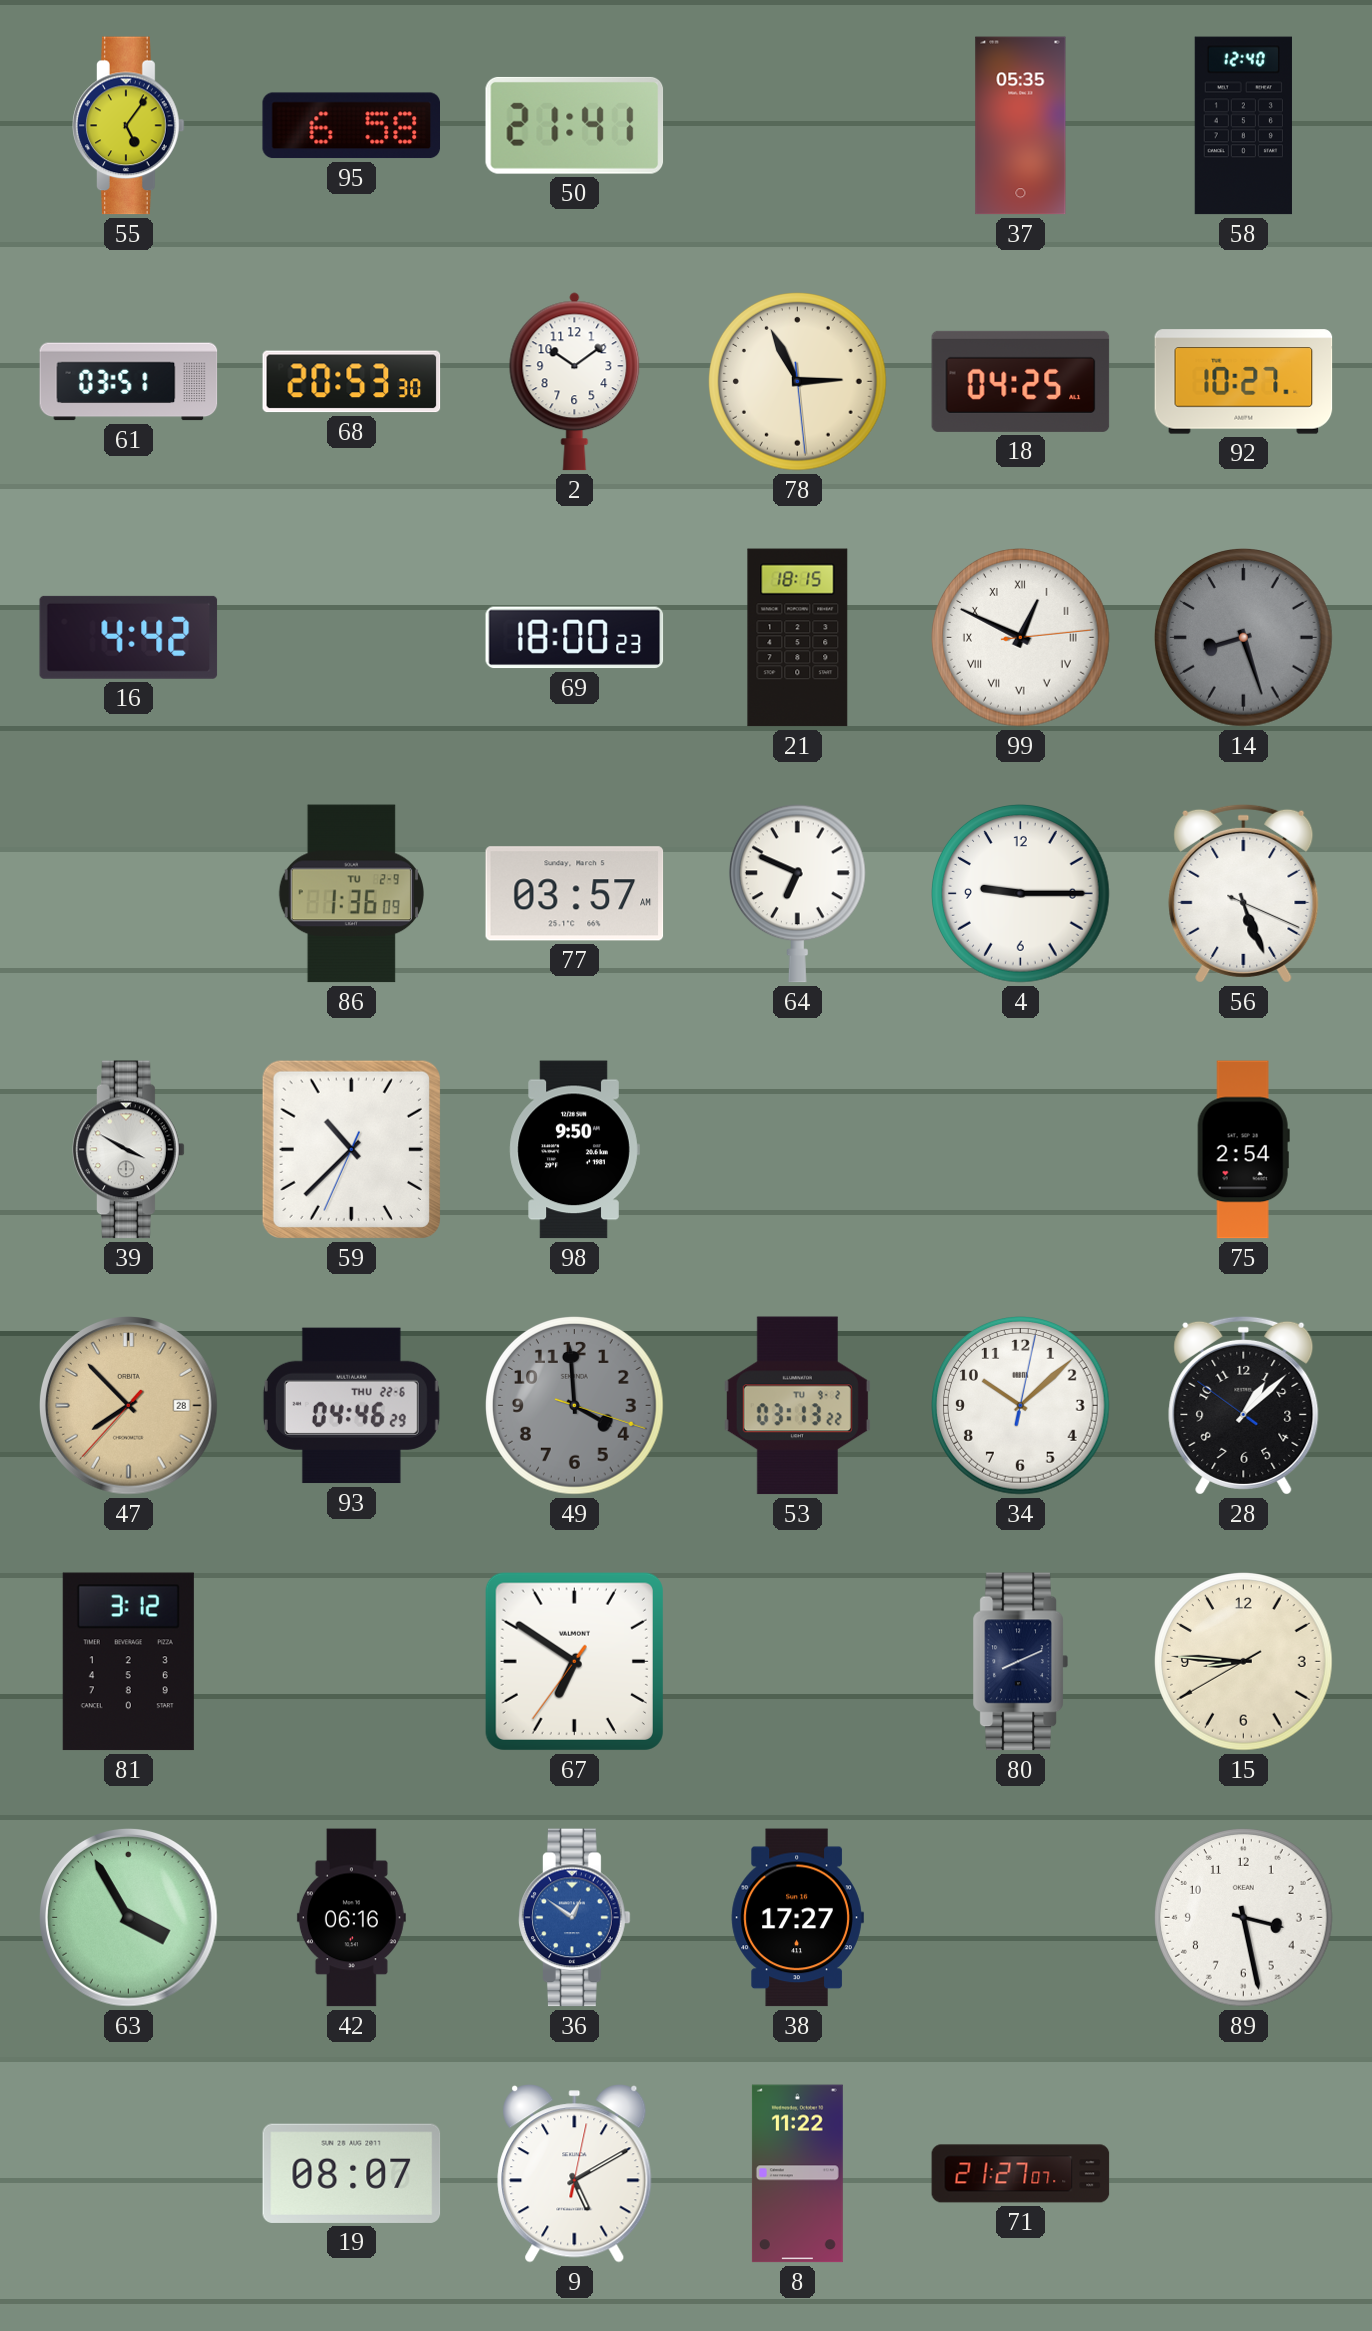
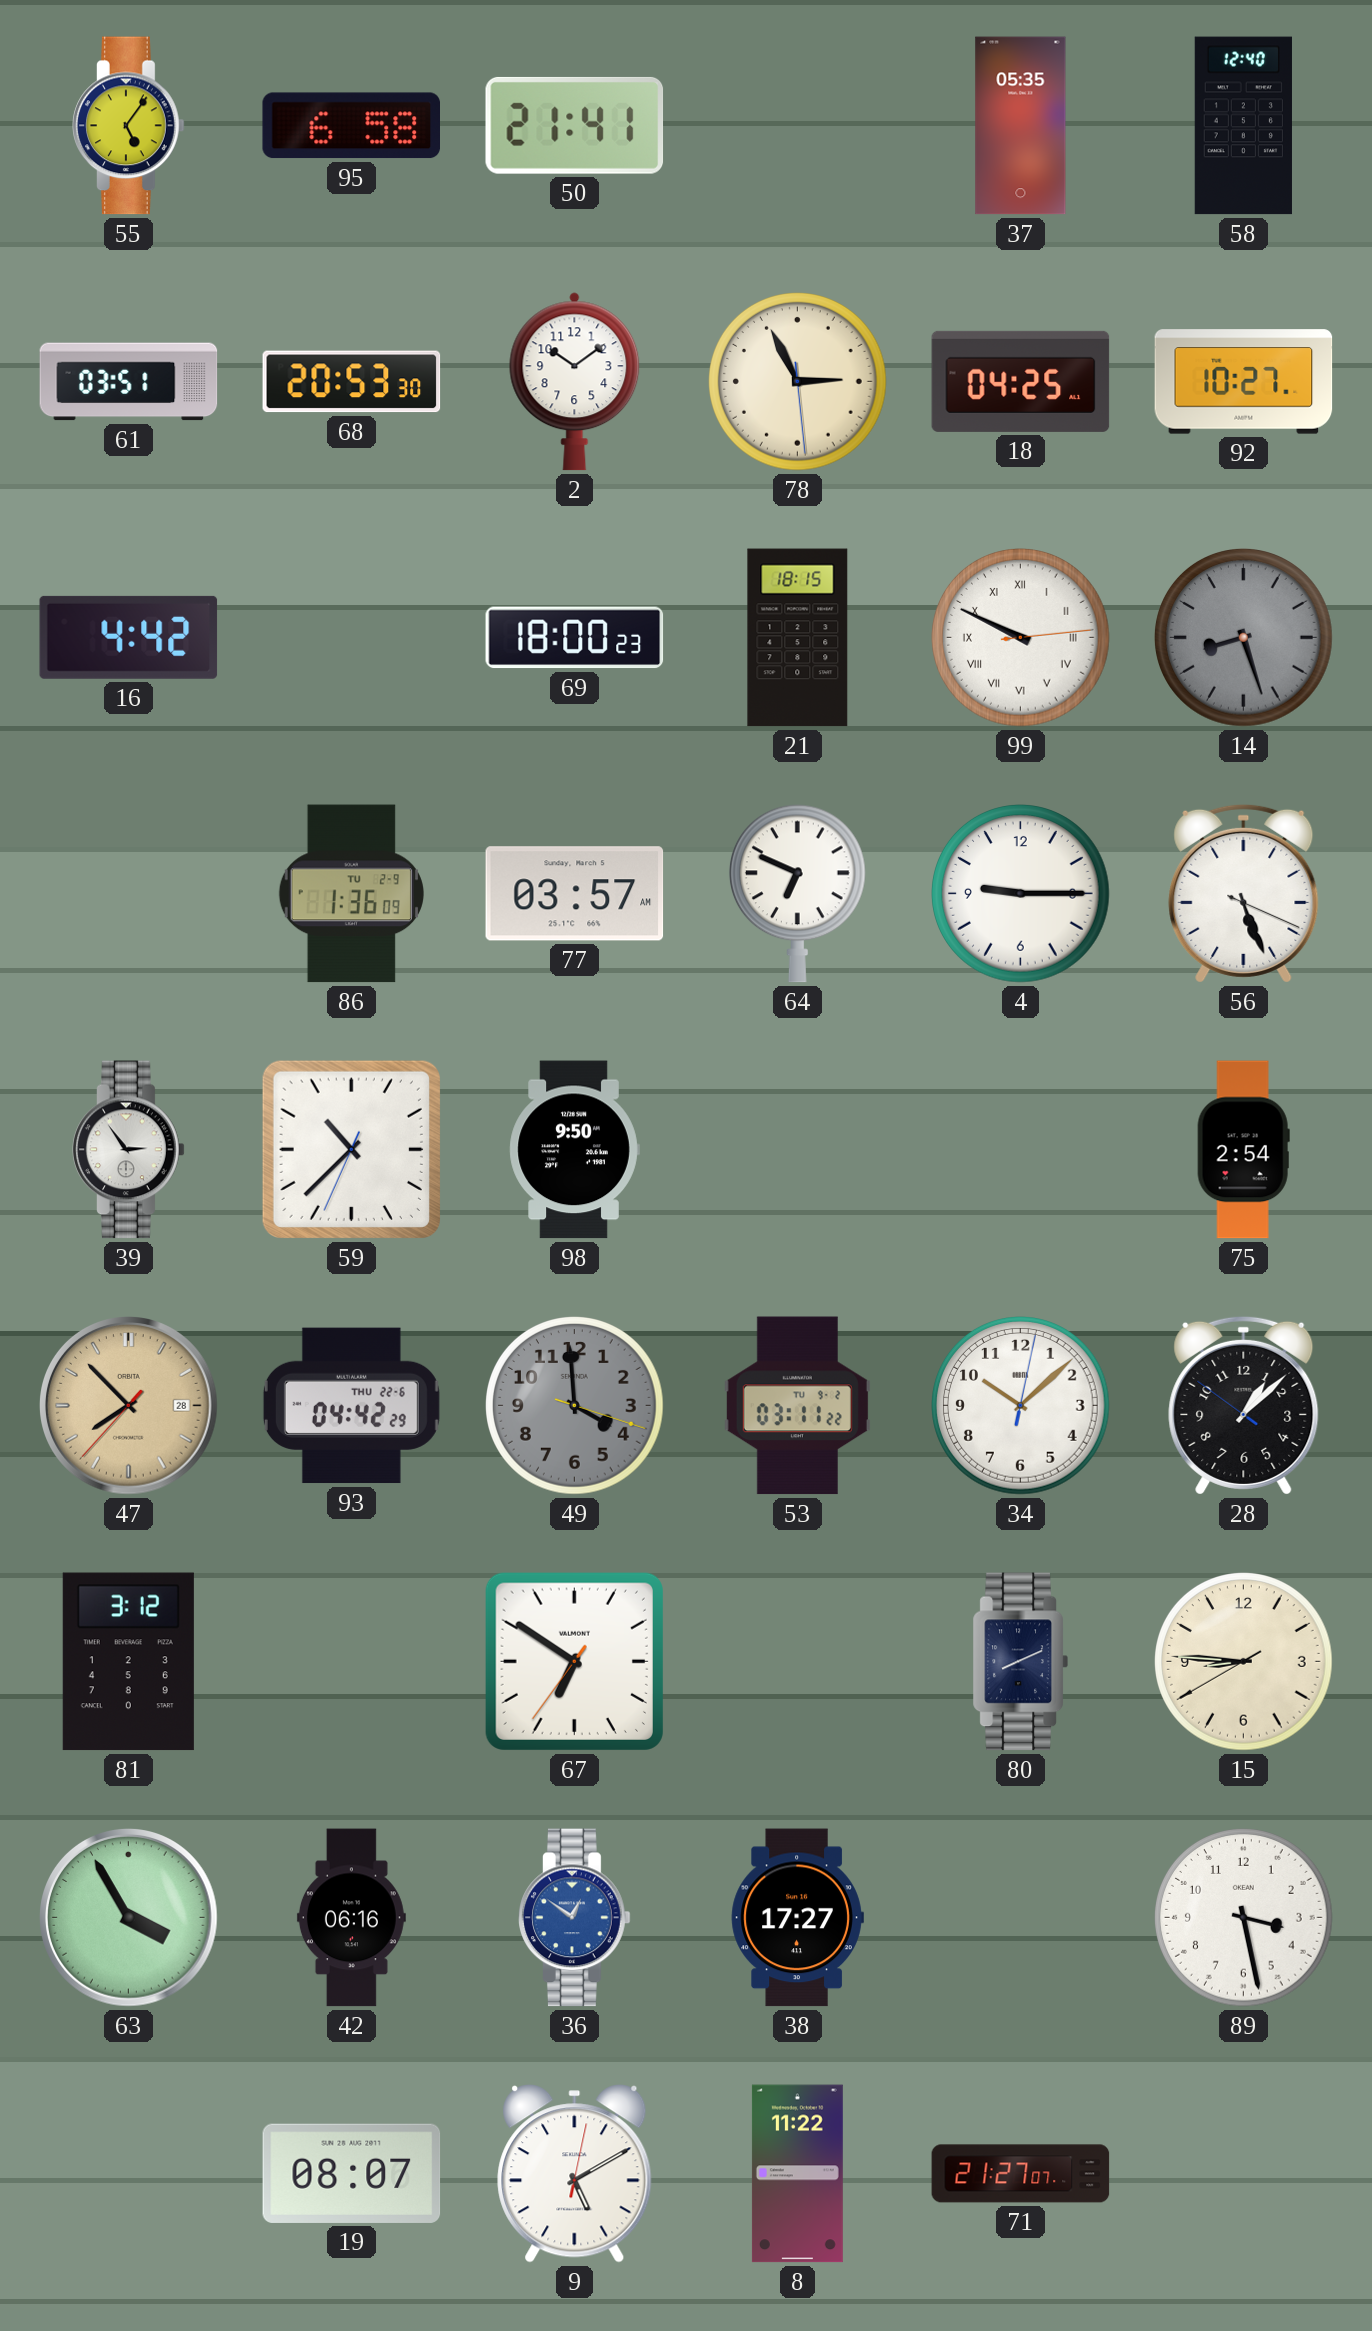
99: 12:49 -> 9:49
39: 3:50 -> 2:54
93: 04:46 -> 04:42
53: 03:13 -> 03:11
